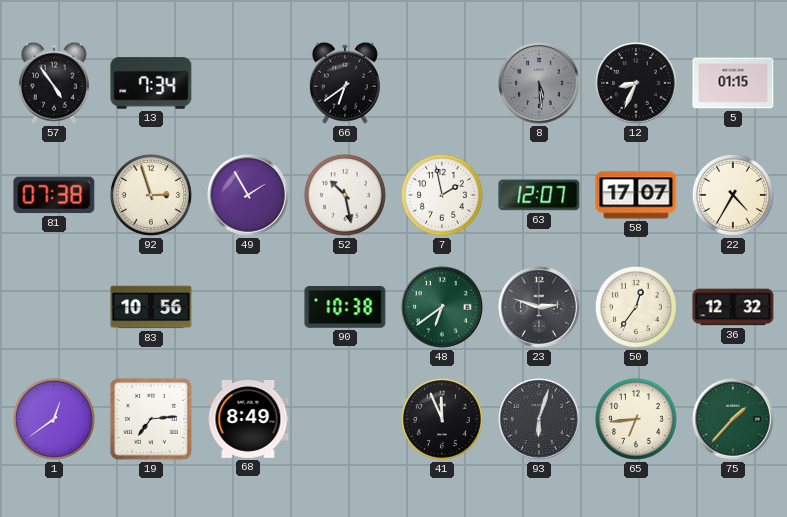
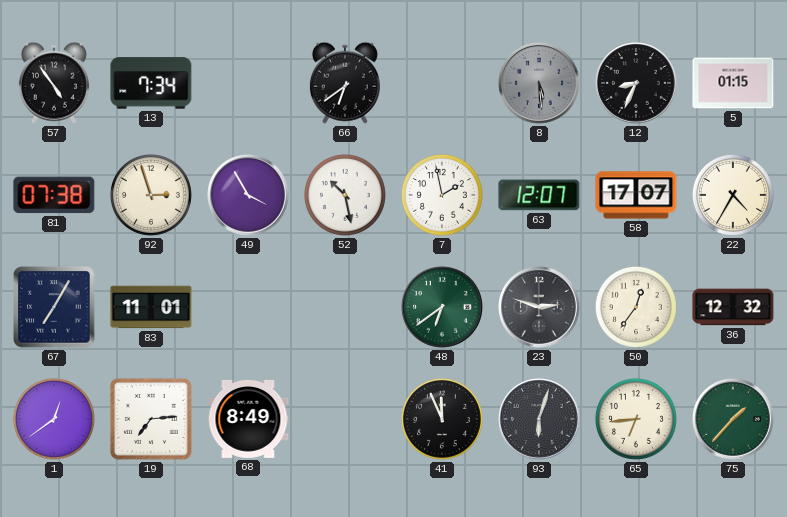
49: 1:55 -> 3:55
67: none -> 7:05
83: 10:56 -> 11:01
90: 10:38 -> none
